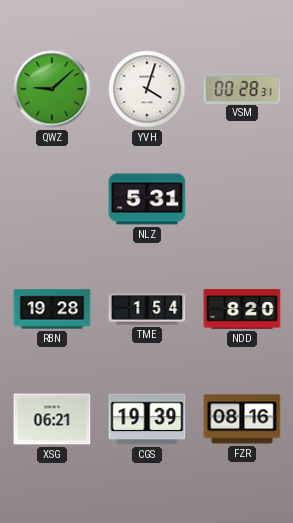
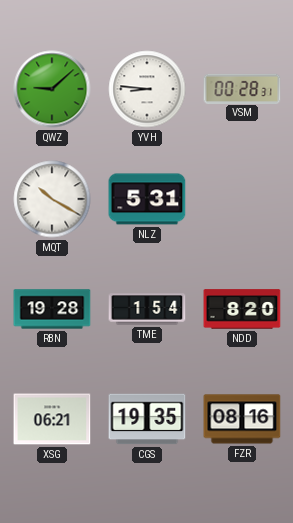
YVH: 4:03 -> 8:46
MQT: none -> 10:20
CGS: 19:39 -> 19:35
